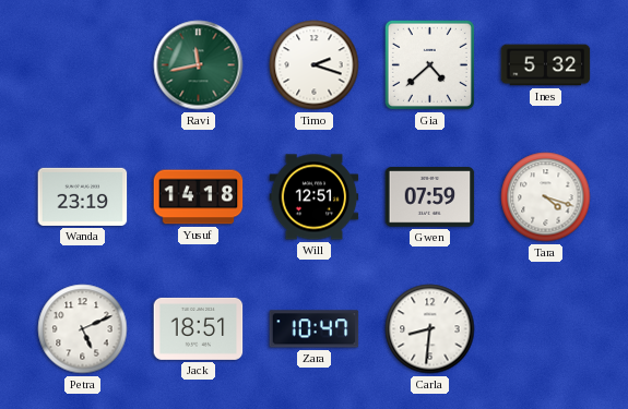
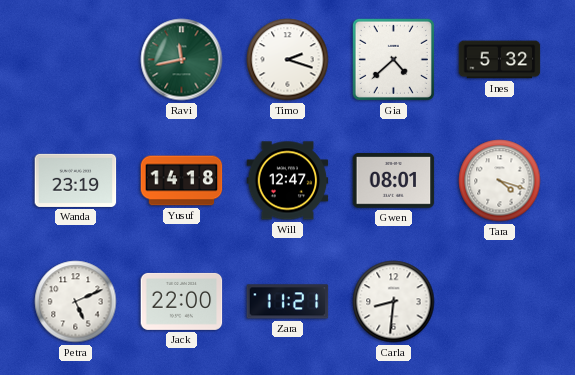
Will: 12:51 -> 12:47
Gwen: 07:59 -> 08:01
Jack: 18:51 -> 22:00
Zara: 10:47 -> 11:21
